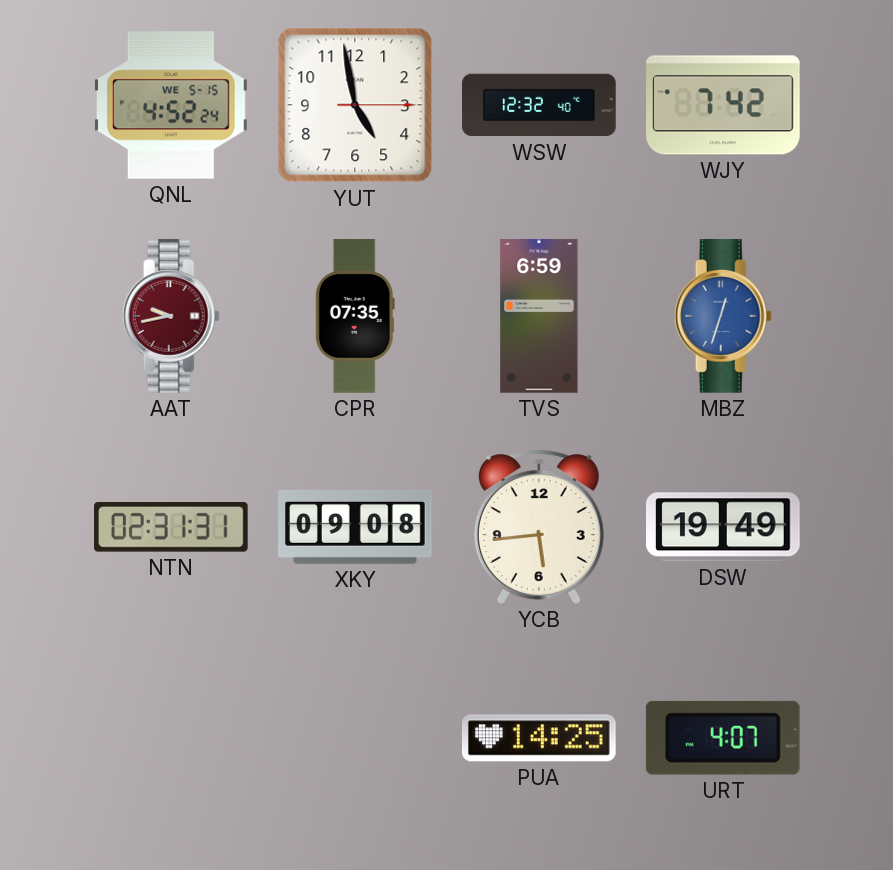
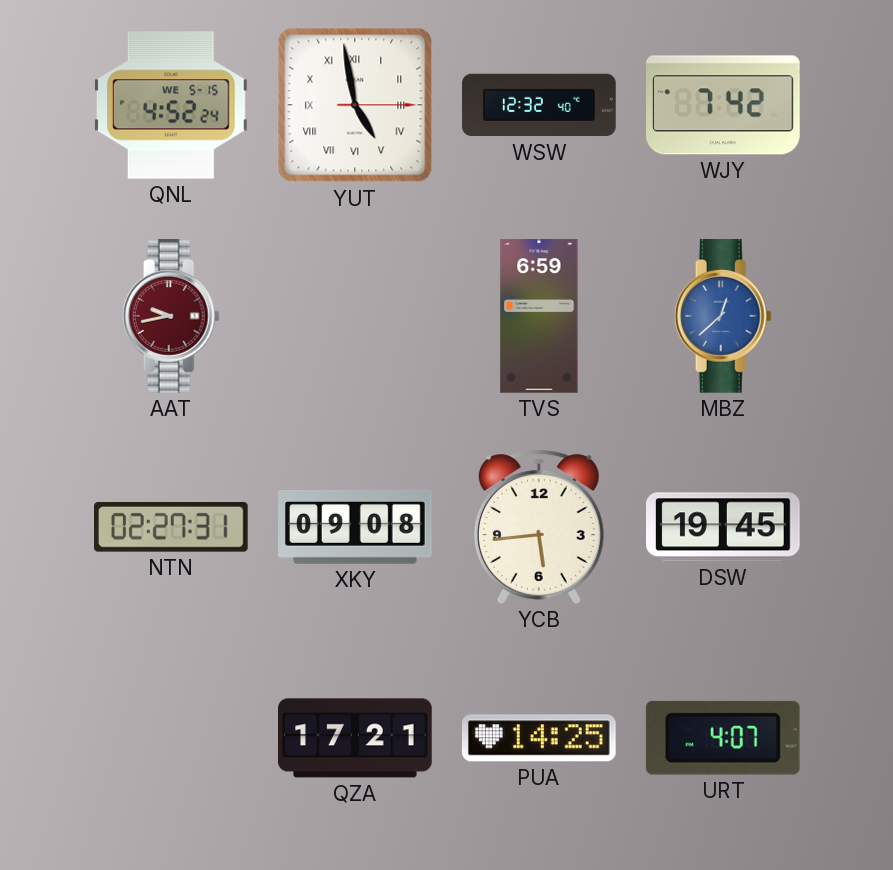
YUT numerals: Arabic -> Roman
CPR: 07:35 -> none
MBZ: 12:33 -> 12:38
NTN: 02:31 -> 02:27
DSW: 19:49 -> 19:45
QZA: none -> 17:21
